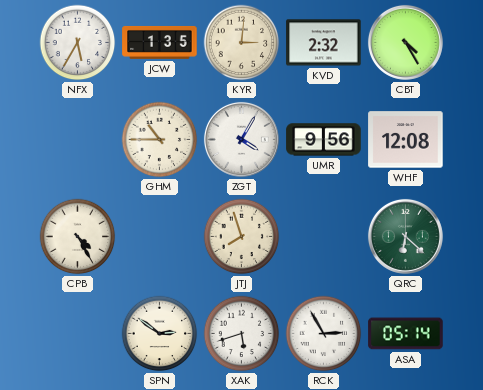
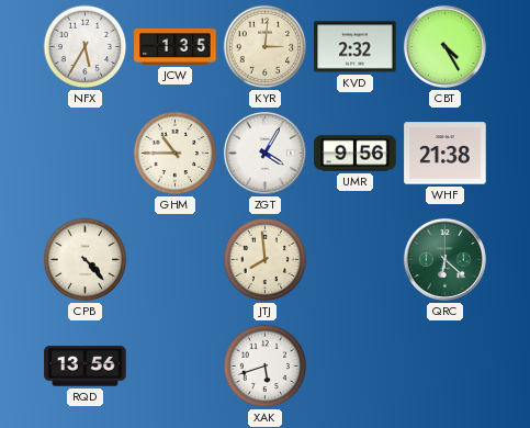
WHF: 12:08 -> 21:38
CPB: 4:25 -> 4:23
JTJ: 7:57 -> 7:59
RQD: none -> 13:56
SPN: 2:51 -> none
RCK: 2:55 -> none
ASA: 05:14 -> none
